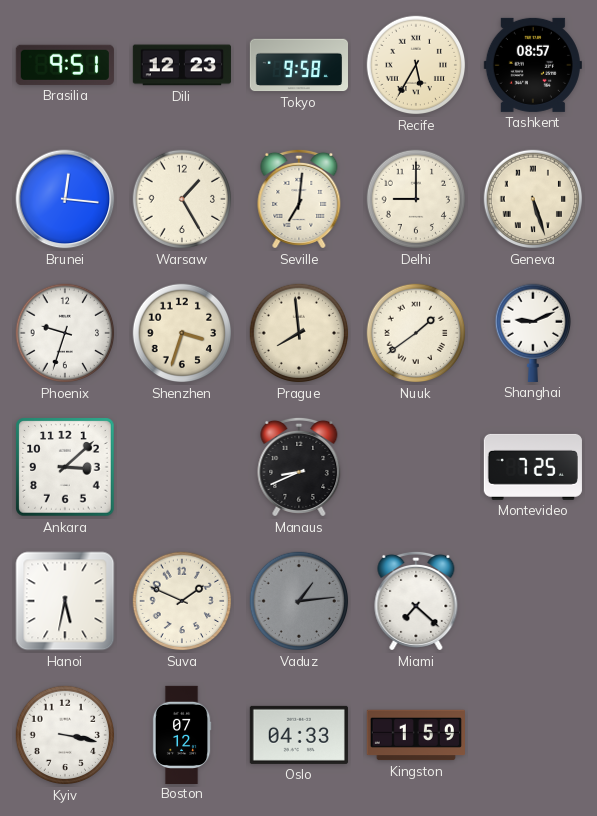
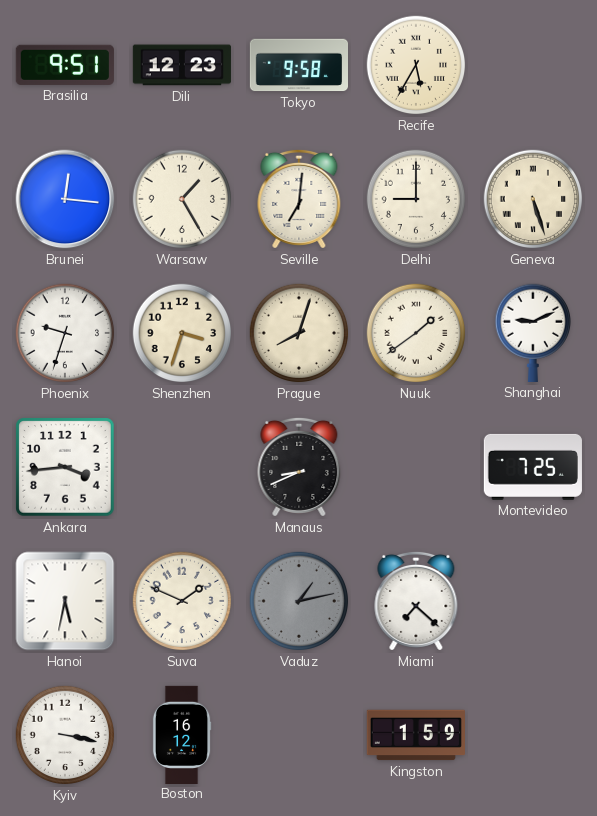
Tashkent: 08:57 -> none
Prague: 7:59 -> 8:03
Ankara: 3:08 -> 3:44
Vaduz: 1:14 -> 1:13
Boston: 07:12 -> 16:12
Oslo: 04:33 -> none
